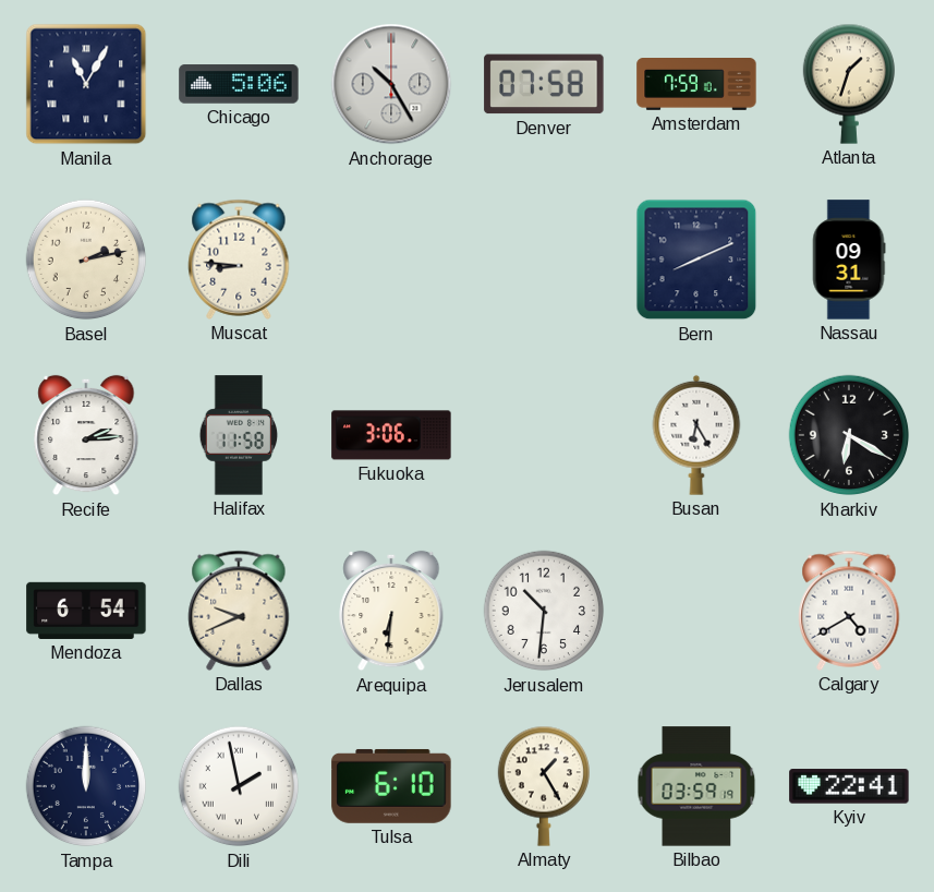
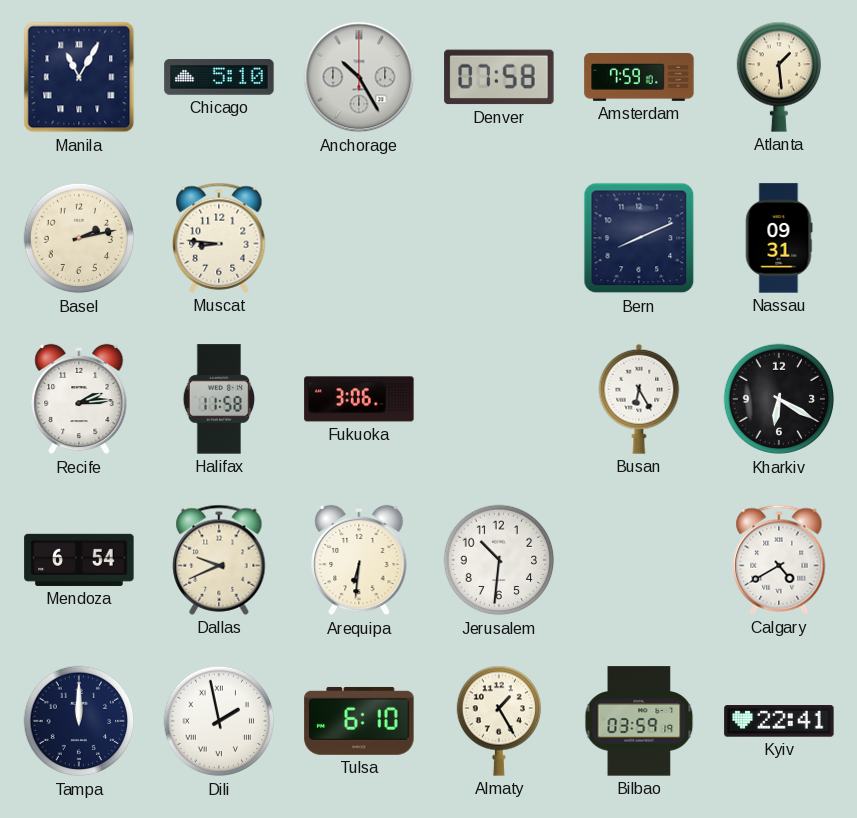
Chicago: 5:06 -> 5:10
Atlanta: 1:33 -> 1:29
